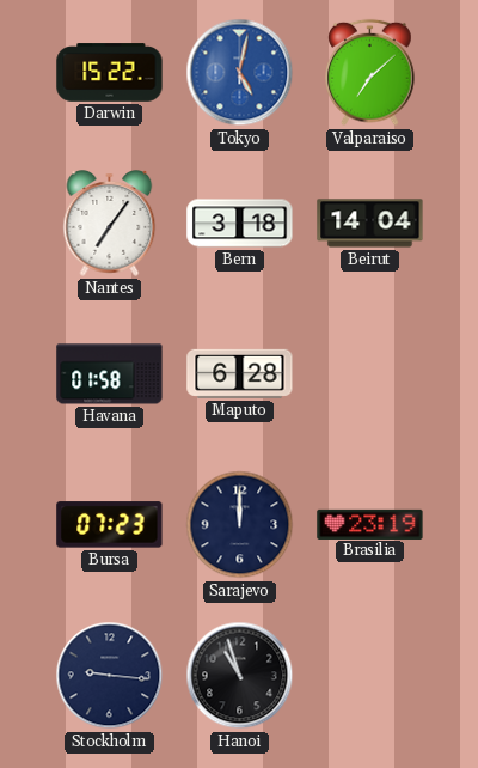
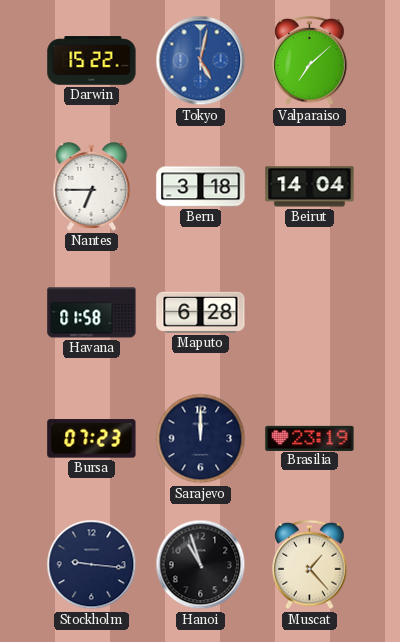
Nantes: 7:06 -> 6:45
Muscat: none -> 1:23
